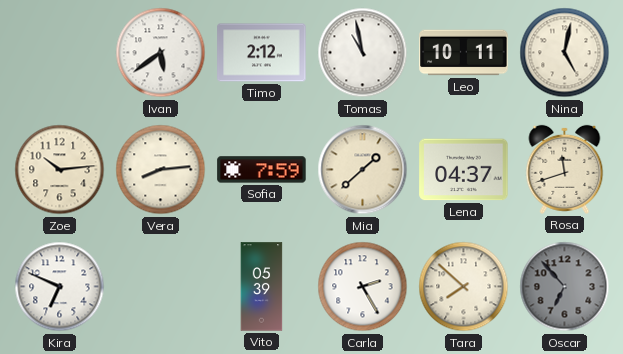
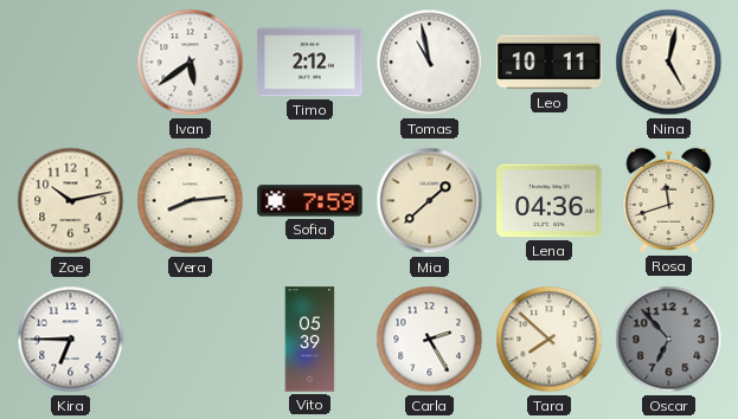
Zoe: 10:14 -> 10:13
Lena: 04:37 -> 04:36
Kira: 6:49 -> 6:45
